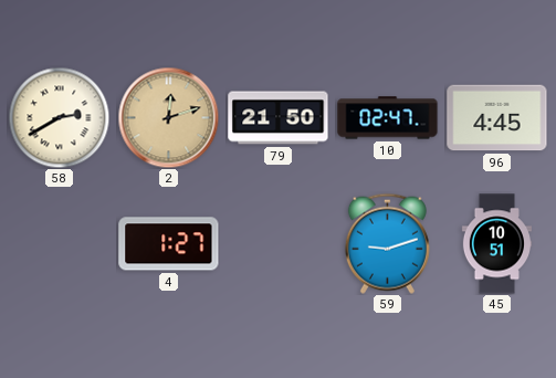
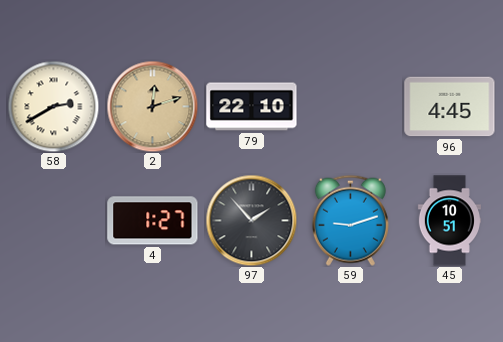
79: 21:50 -> 22:10
10: 02:47 -> none
97: none -> 1:53
